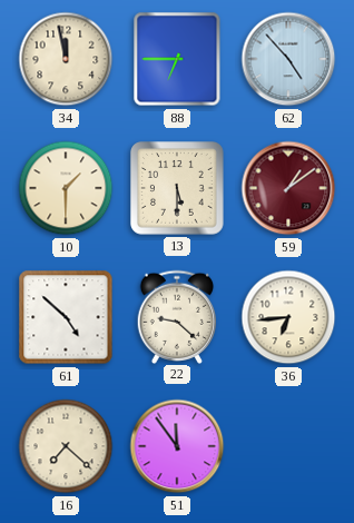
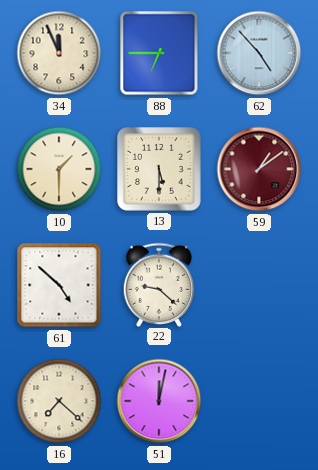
34: 11:58 -> 11:56
36: 6:44 -> none
51: 11:54 -> 12:02
